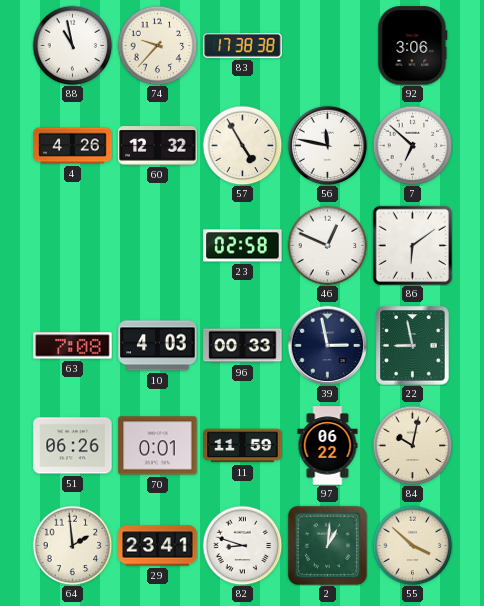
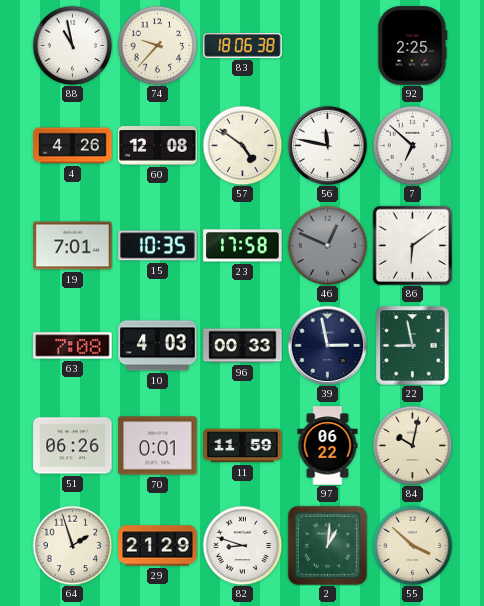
83: 17:38 -> 18:06
92: 3:06 -> 2:25
60: 12:32 -> 12:08
57: 4:55 -> 4:51
19: none -> 7:01
15: none -> 10:35
23: 02:58 -> 17:58
46 dial: white -> grey
64: 1:59 -> 1:57
29: 23:41 -> 21:29
